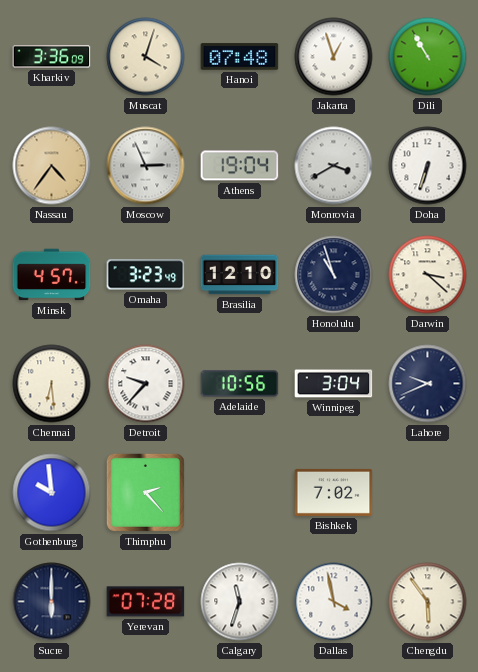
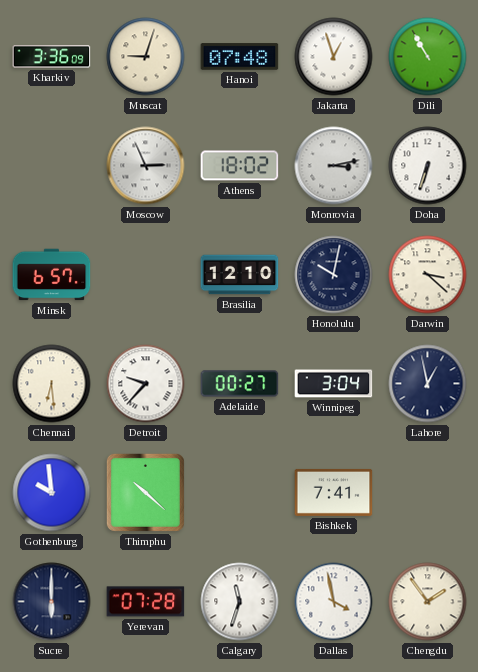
Muscat: 4:03 -> 9:03
Nassau: 4:36 -> none
Athens: 19:04 -> 18:02
Monrovia: 3:40 -> 3:13
Minsk: 4:57 -> 6:57
Omaha: 3:23 -> none
Honolulu: 10:57 -> 10:02
Adelaide: 10:56 -> 00:27
Lahore: 9:41 -> 12:58
Thimphu: 2:23 -> 10:22
Bishkek: 7:02 -> 7:41
Chengdu: 5:54 -> 1:54
